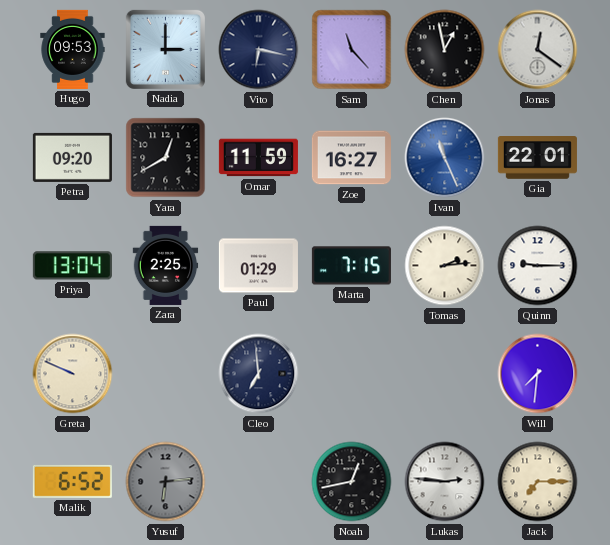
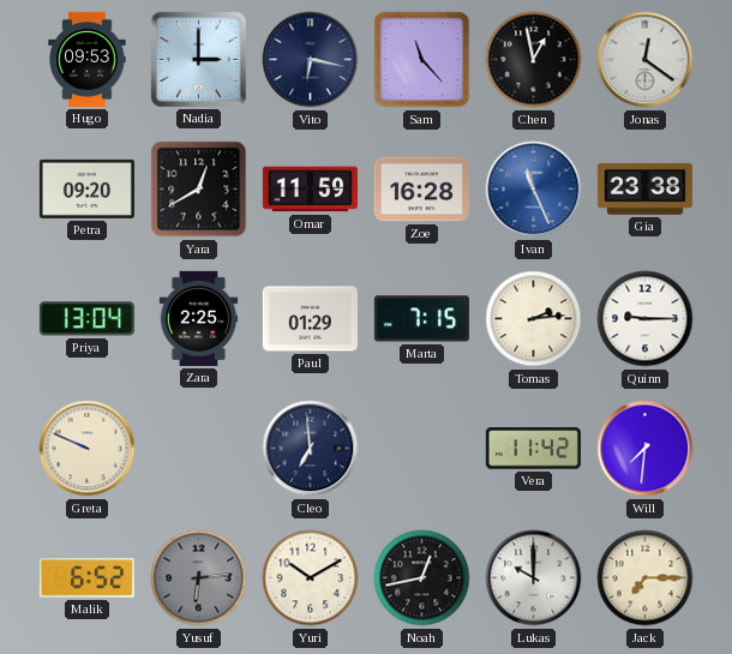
Zoe: 16:27 -> 16:28
Gia: 22:01 -> 23:38
Vera: none -> 11:42
Yuri: none -> 10:10
Lukas: 2:46 -> 10:00
